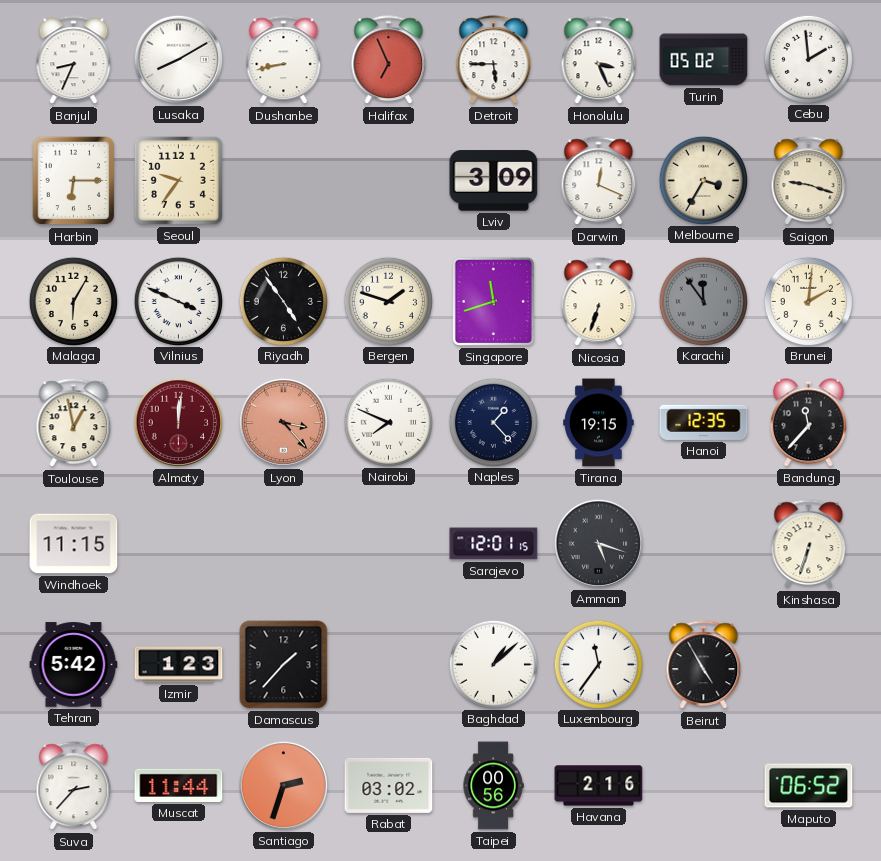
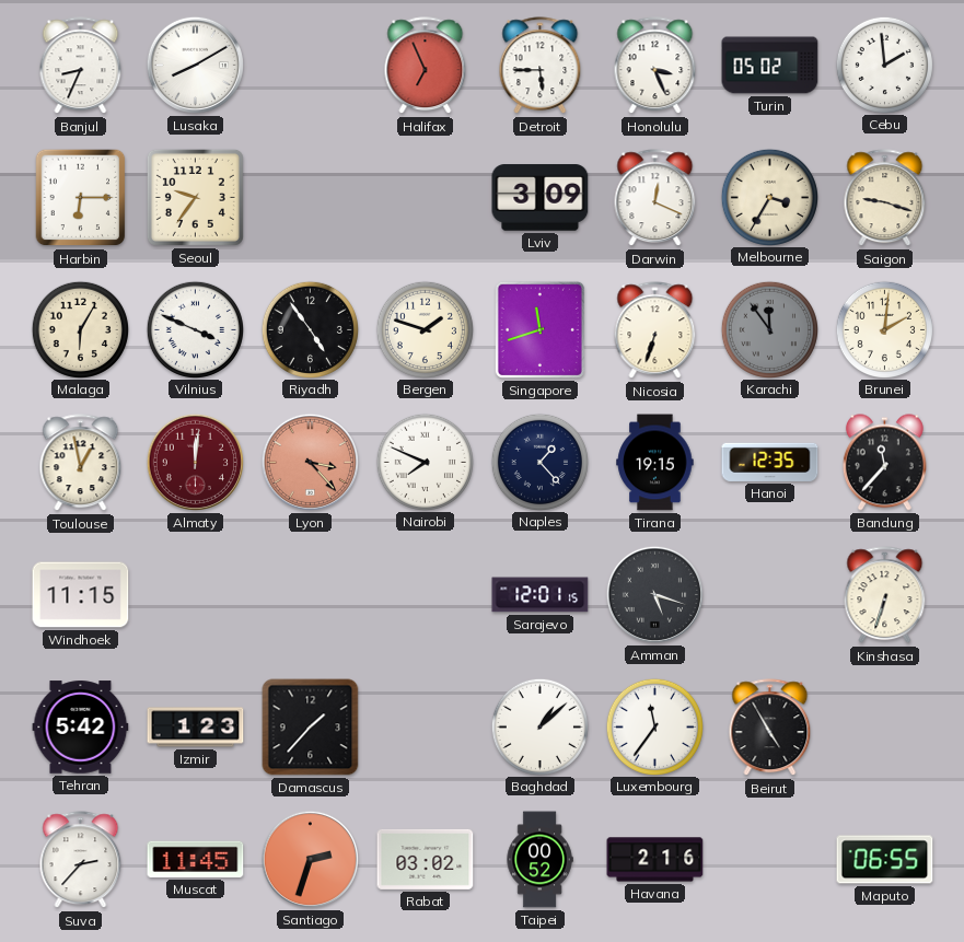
Dushanbe: 8:43 -> none
Muscat: 11:44 -> 11:45
Taipei: 00:56 -> 00:52
Maputo: 06:52 -> 06:55
